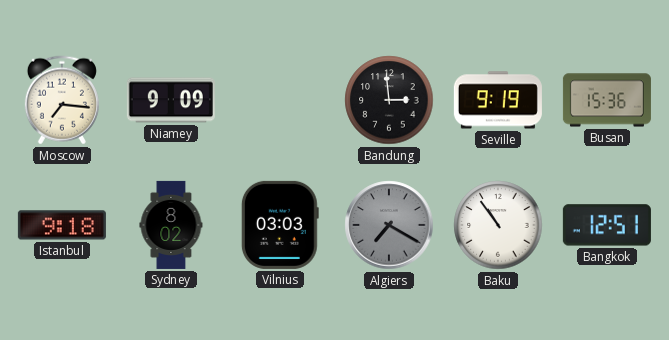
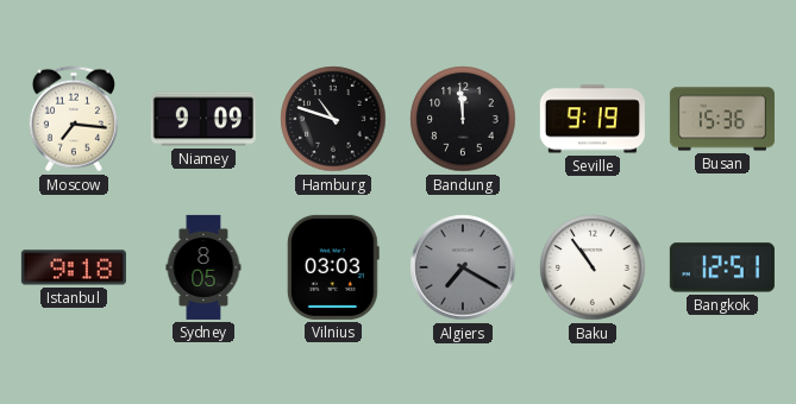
Hamburg: none -> 10:48
Bandung: 2:59 -> 11:59
Sydney: 8:02 -> 8:05
